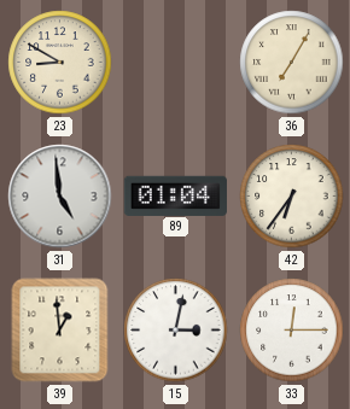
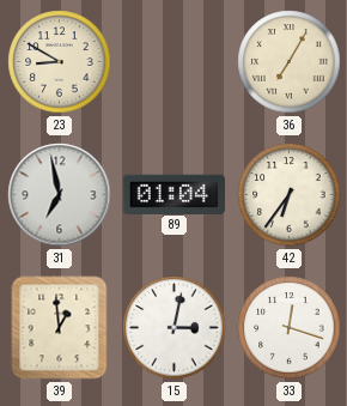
31: 4:59 -> 6:58
33: 12:15 -> 12:18
